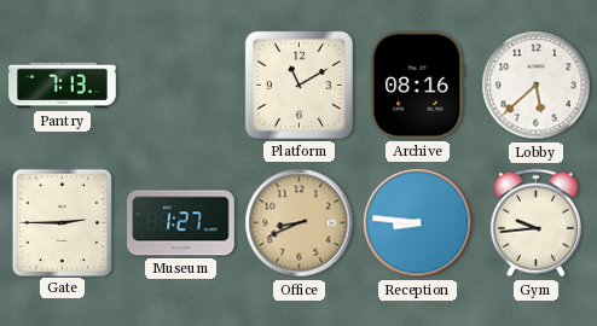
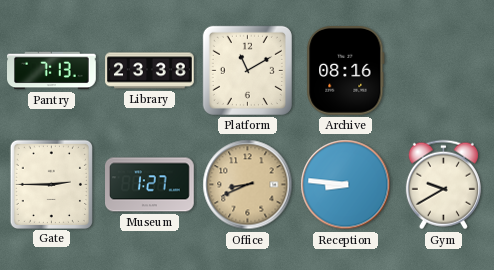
Library: none -> 23:38
Lobby: 5:38 -> none
Gym: 9:44 -> 9:40
